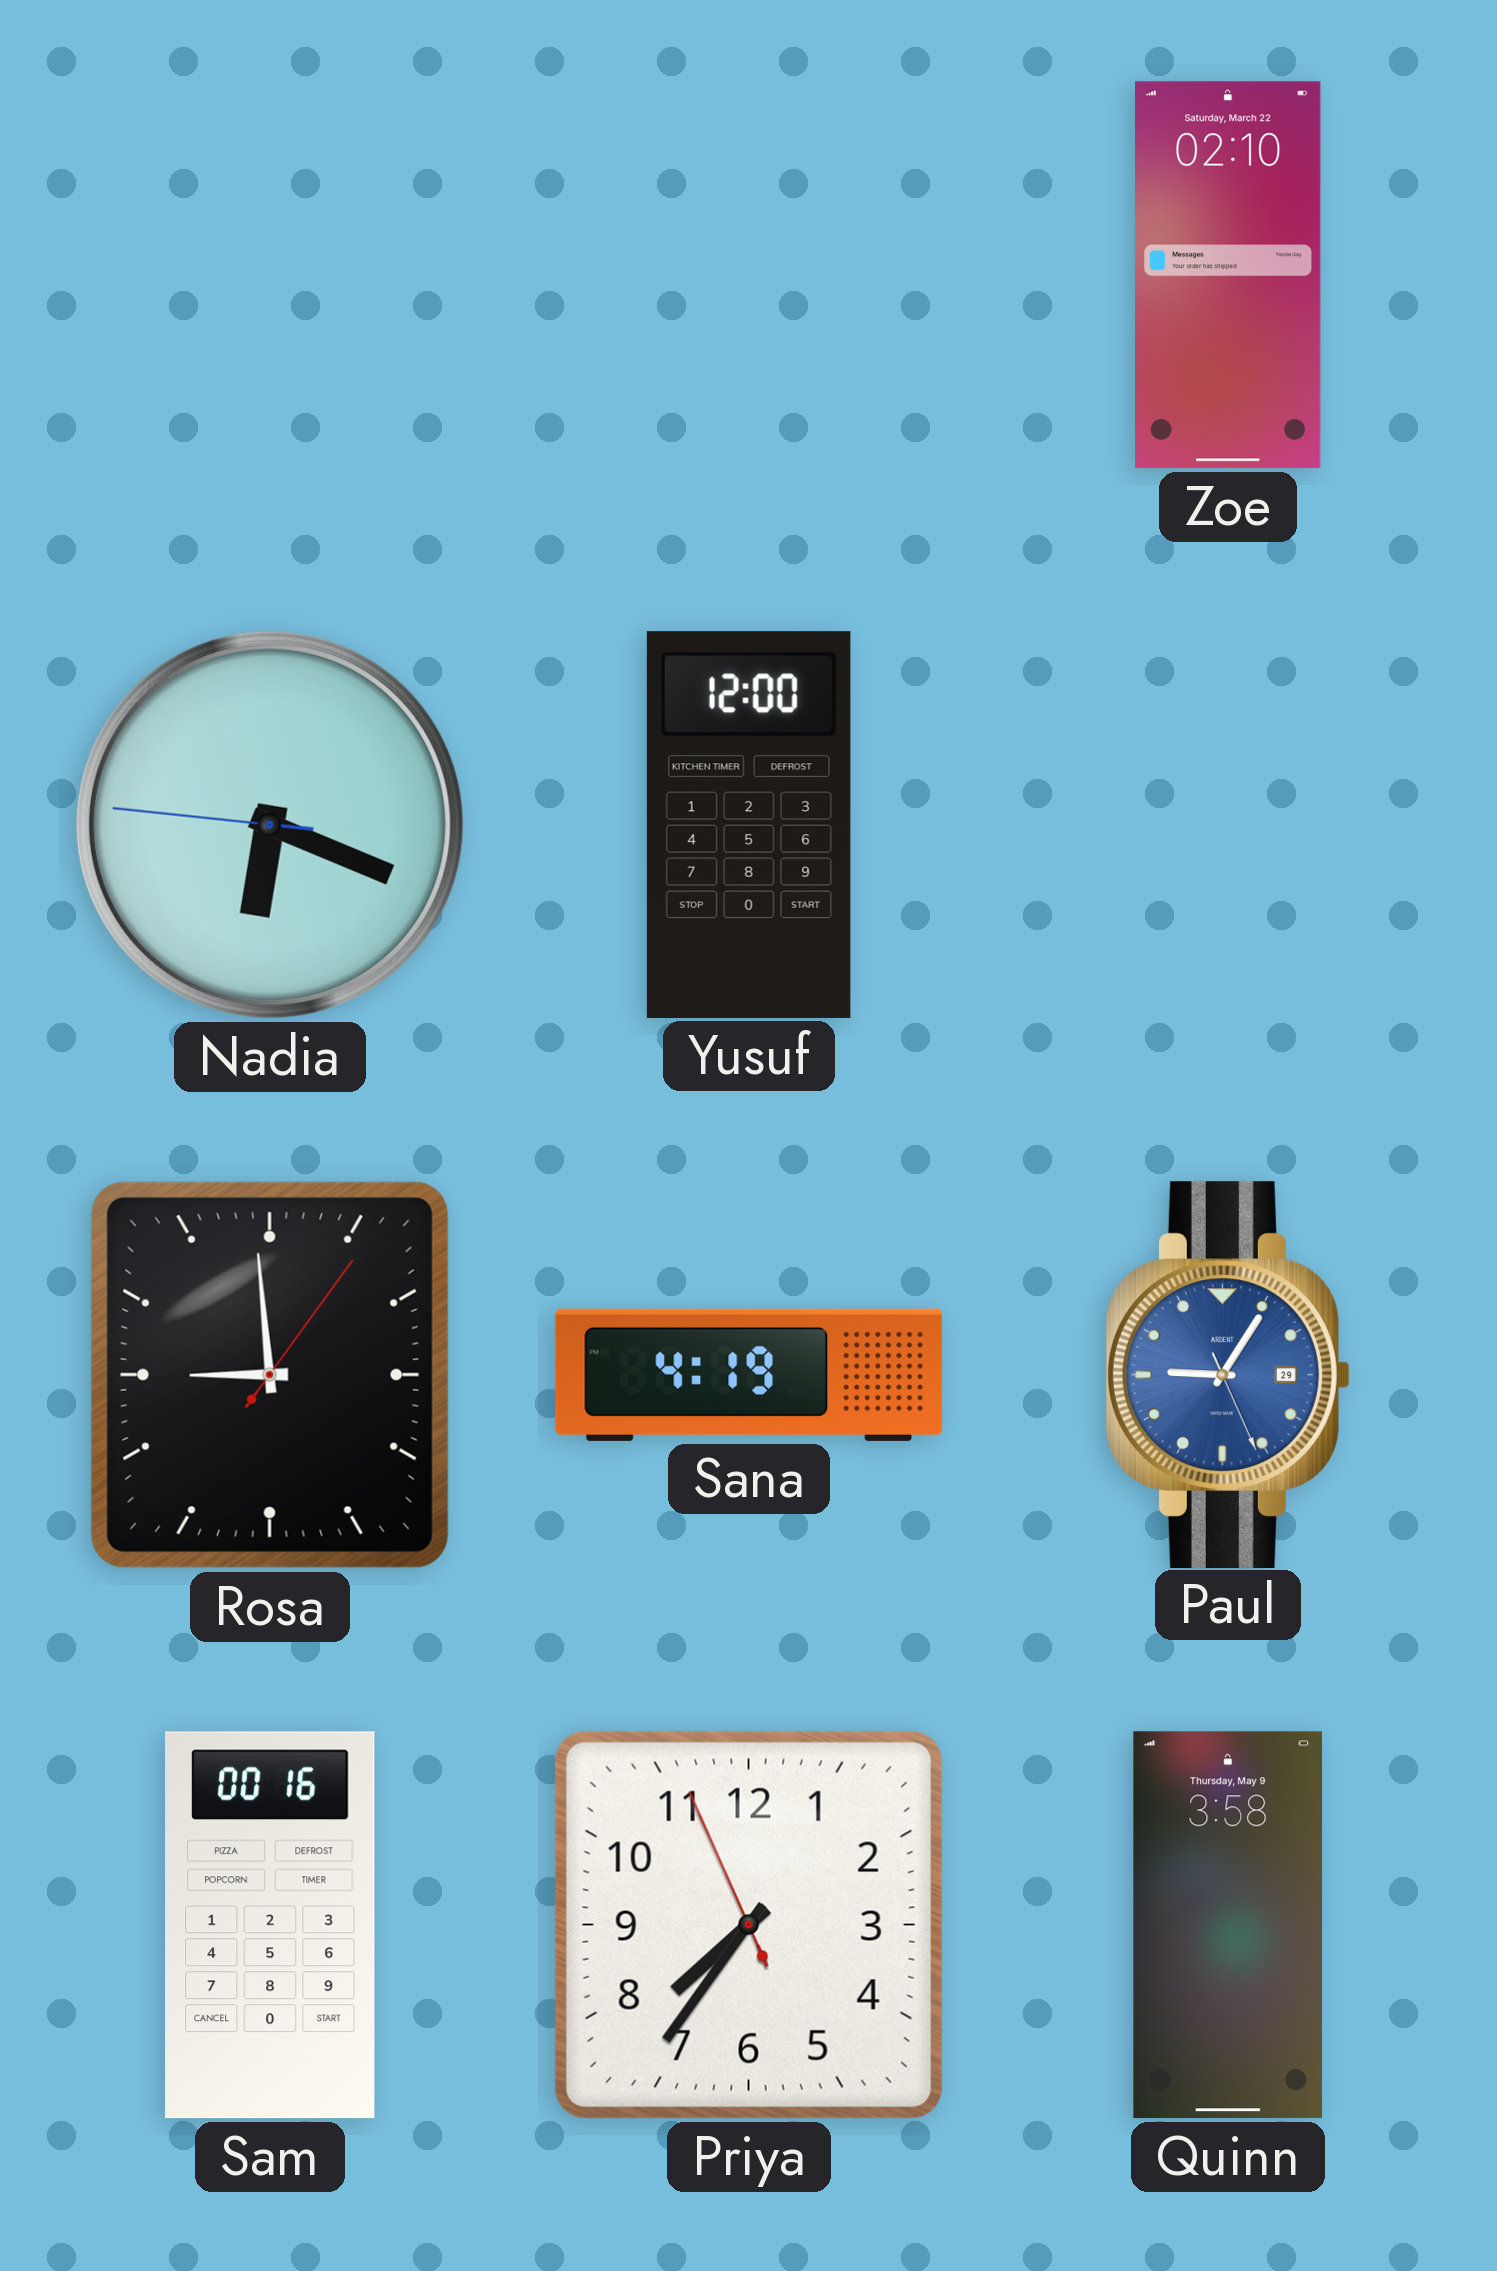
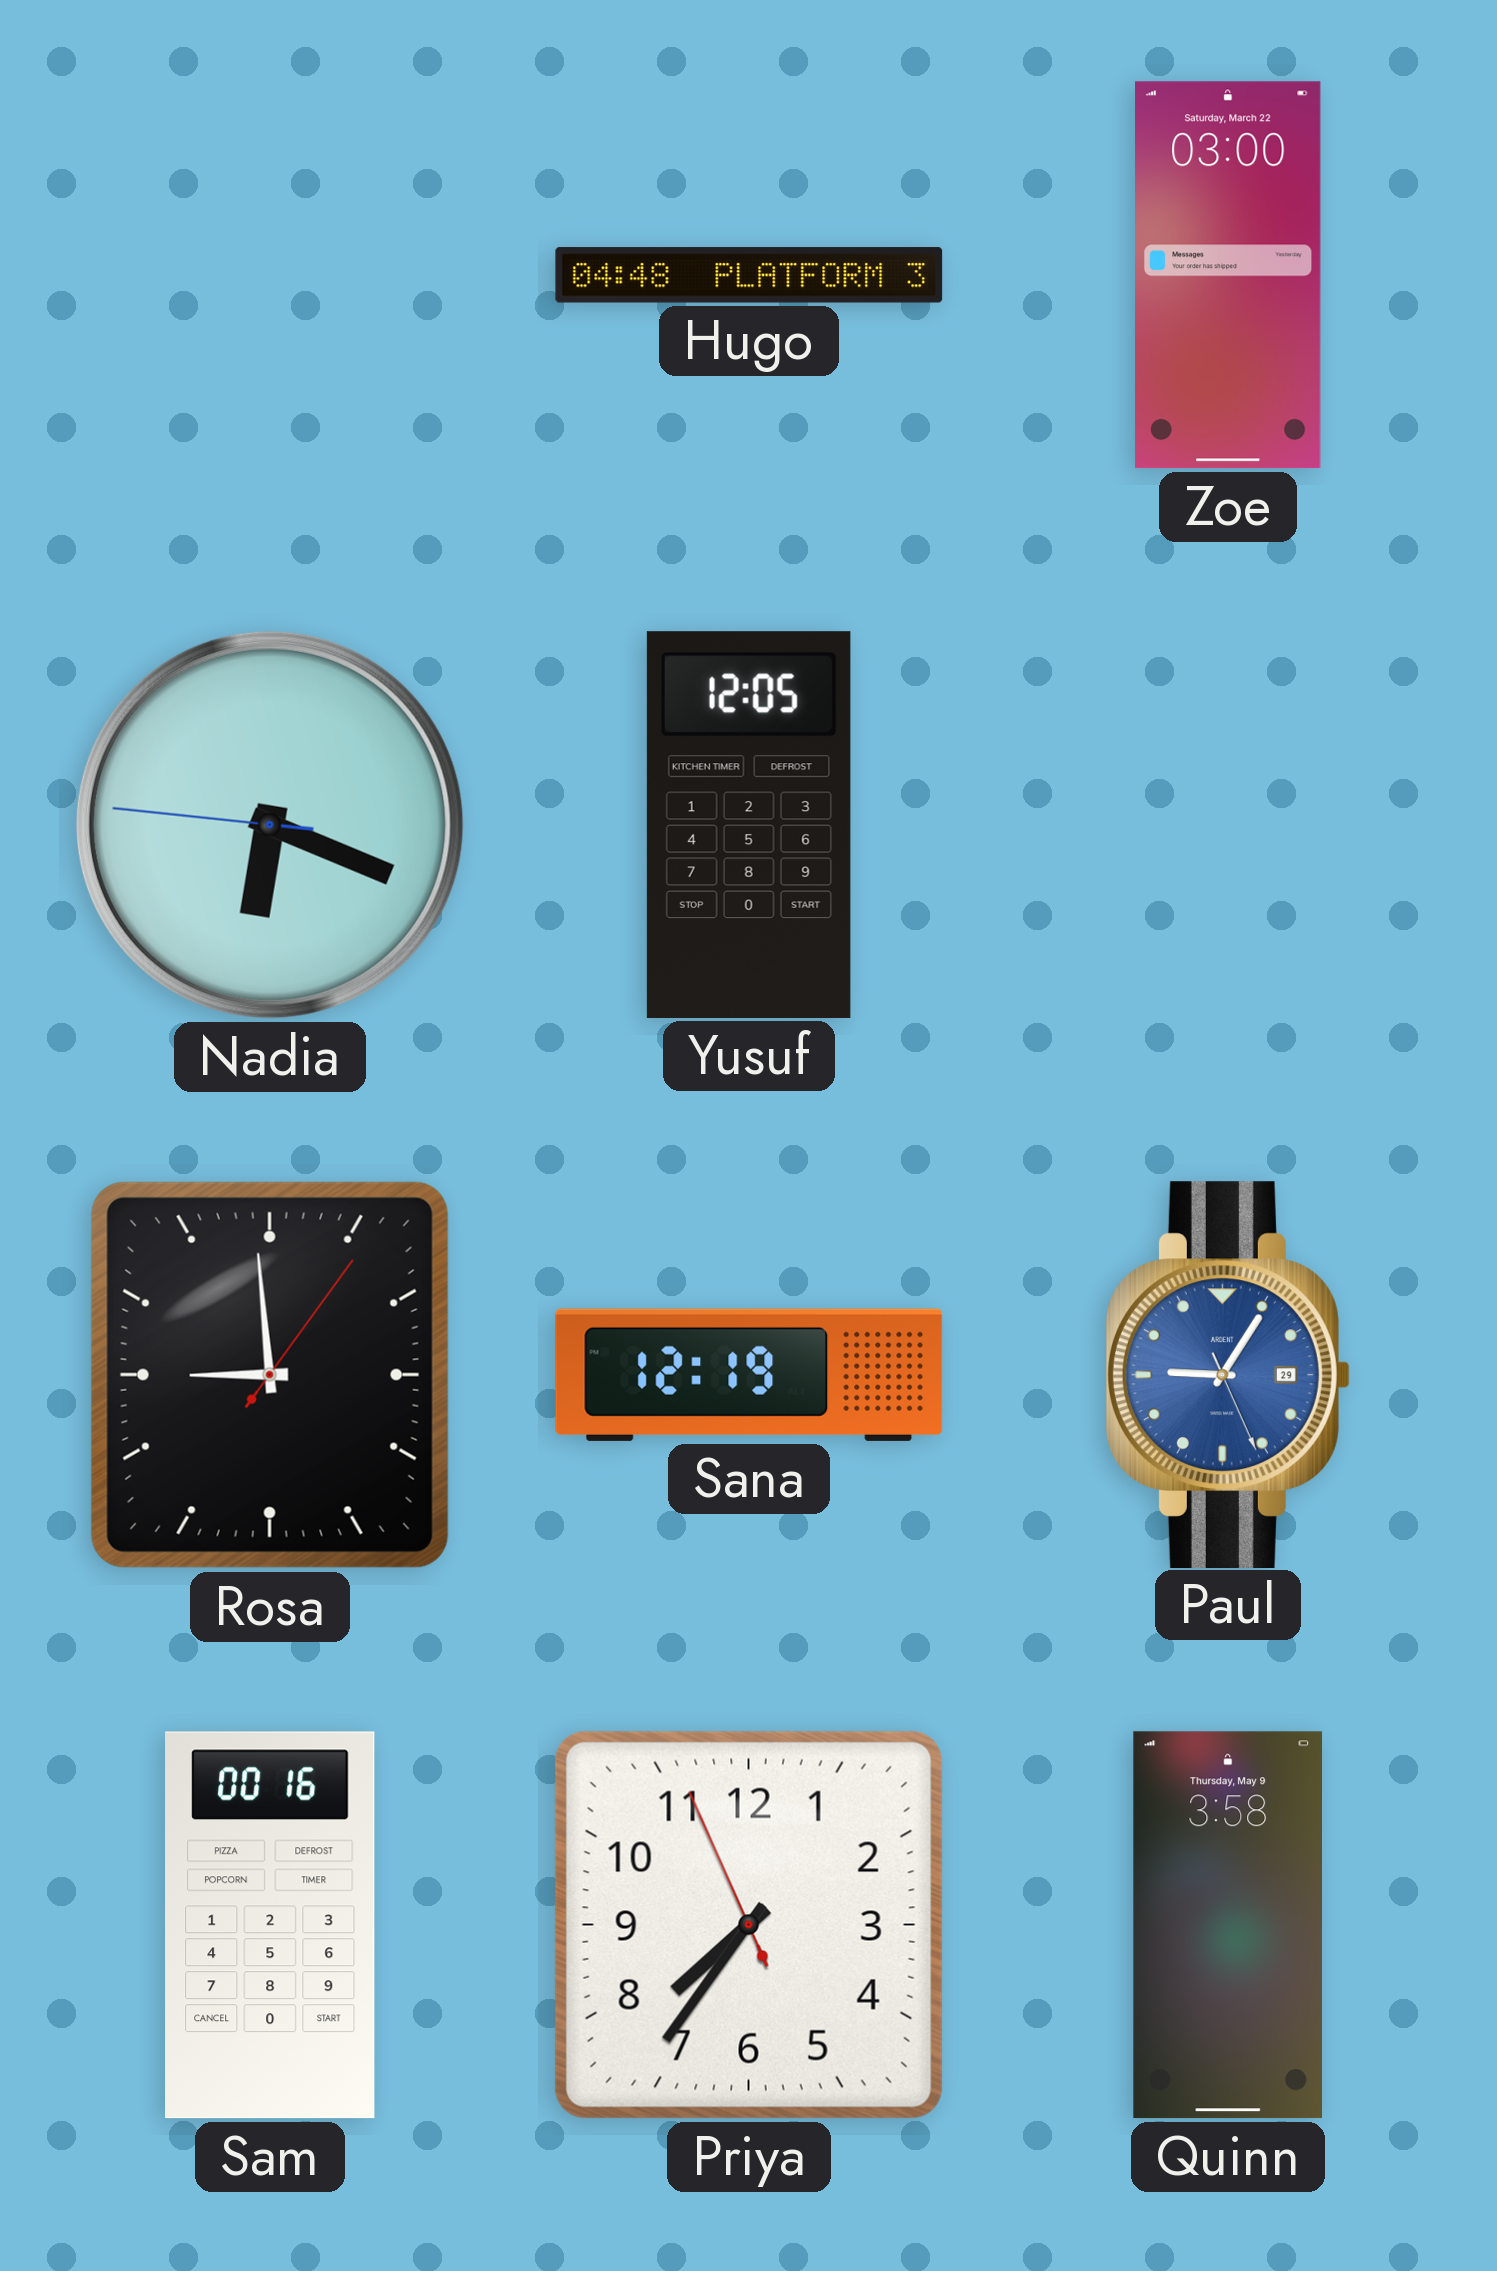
Hugo: none -> 04:48
Zoe: 02:10 -> 03:00
Yusuf: 12:00 -> 12:05
Sana: 4:19 -> 12:19
